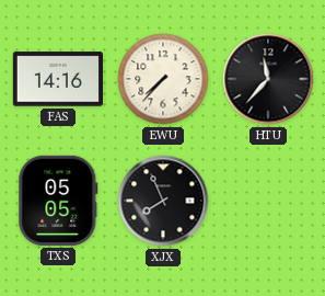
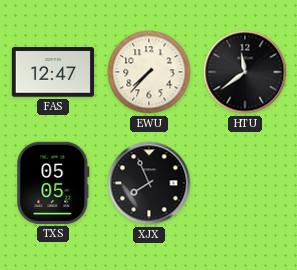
FAS: 14:16 -> 12:47
HTU: 11:37 -> 11:39
